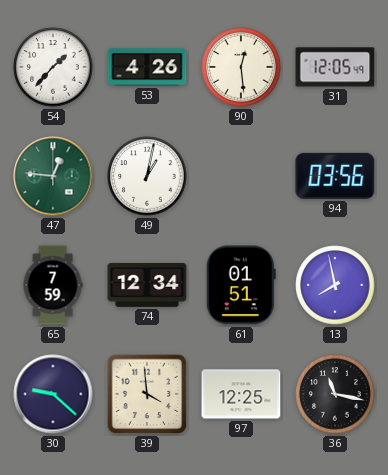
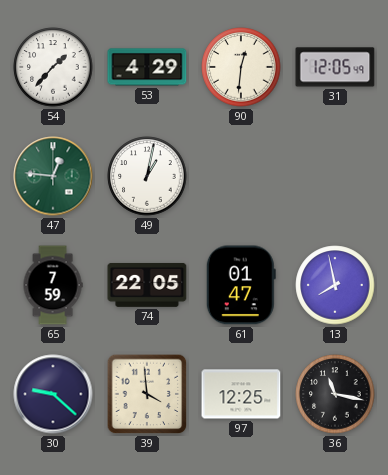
53: 4:26 -> 4:29
90: 12:29 -> 12:31
94: 03:56 -> none
74: 12:34 -> 22:05
61: 01:51 -> 01:47
